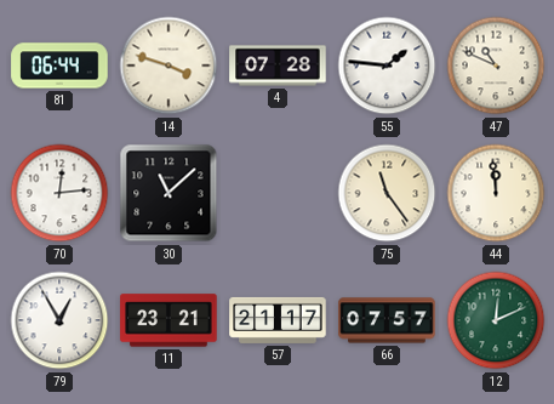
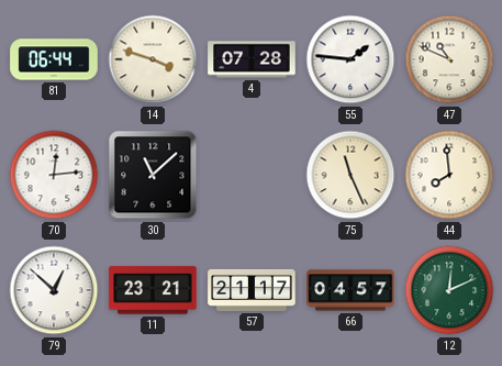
75: 11:24 -> 11:26
44: 11:59 -> 7:59
79: 12:55 -> 12:52
66: 07:57 -> 04:57
